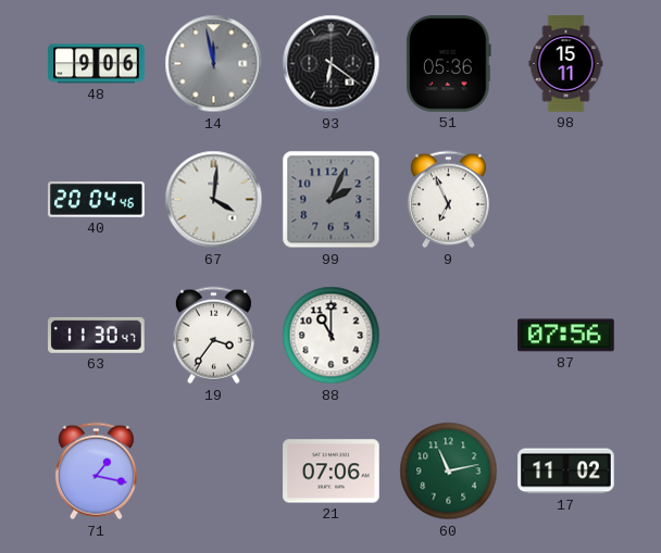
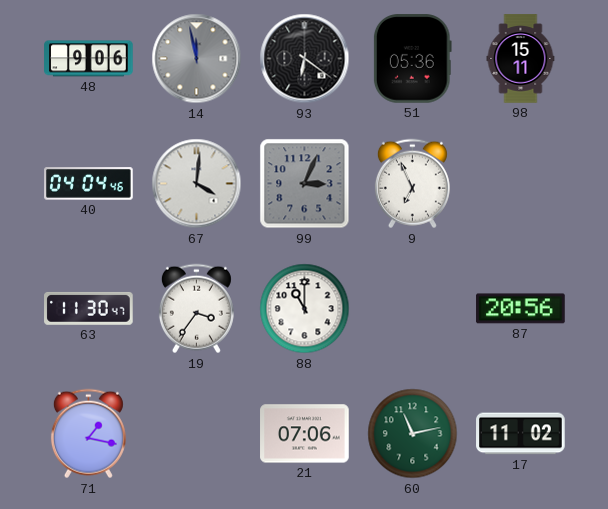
40: 20:04 -> 04:04
99: 2:04 -> 3:04
87: 07:56 -> 20:56
